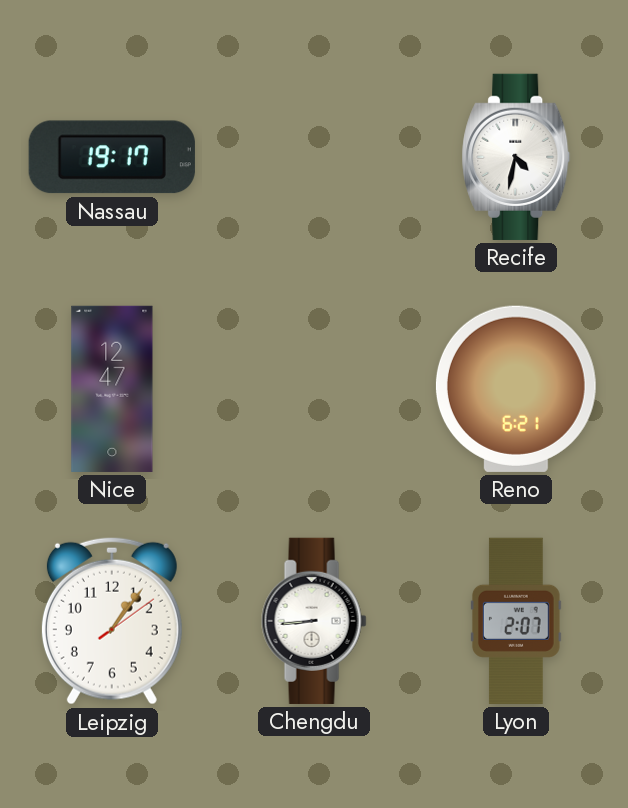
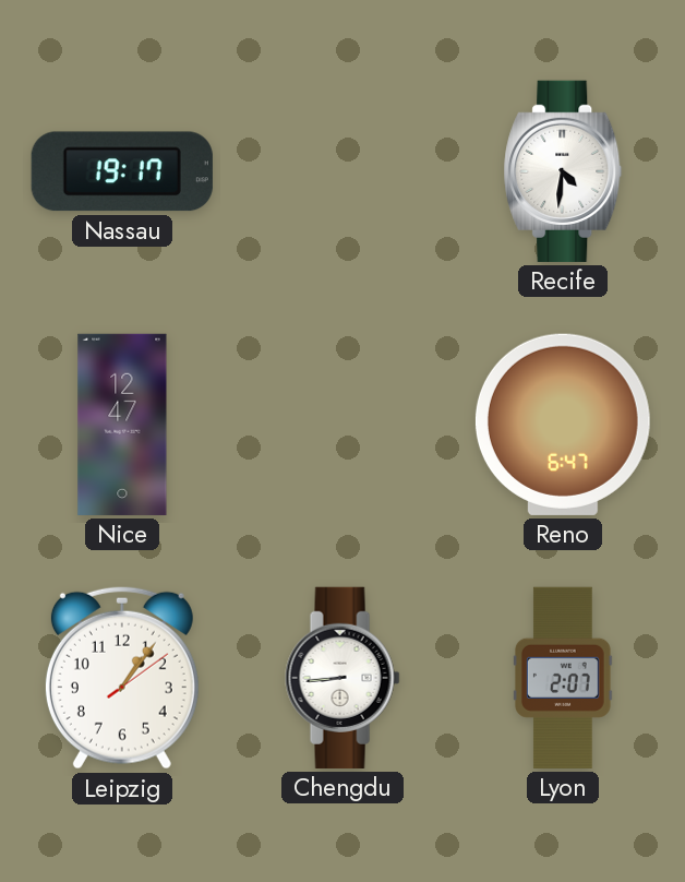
Recife: 4:32 -> 4:31
Reno: 6:21 -> 6:47
